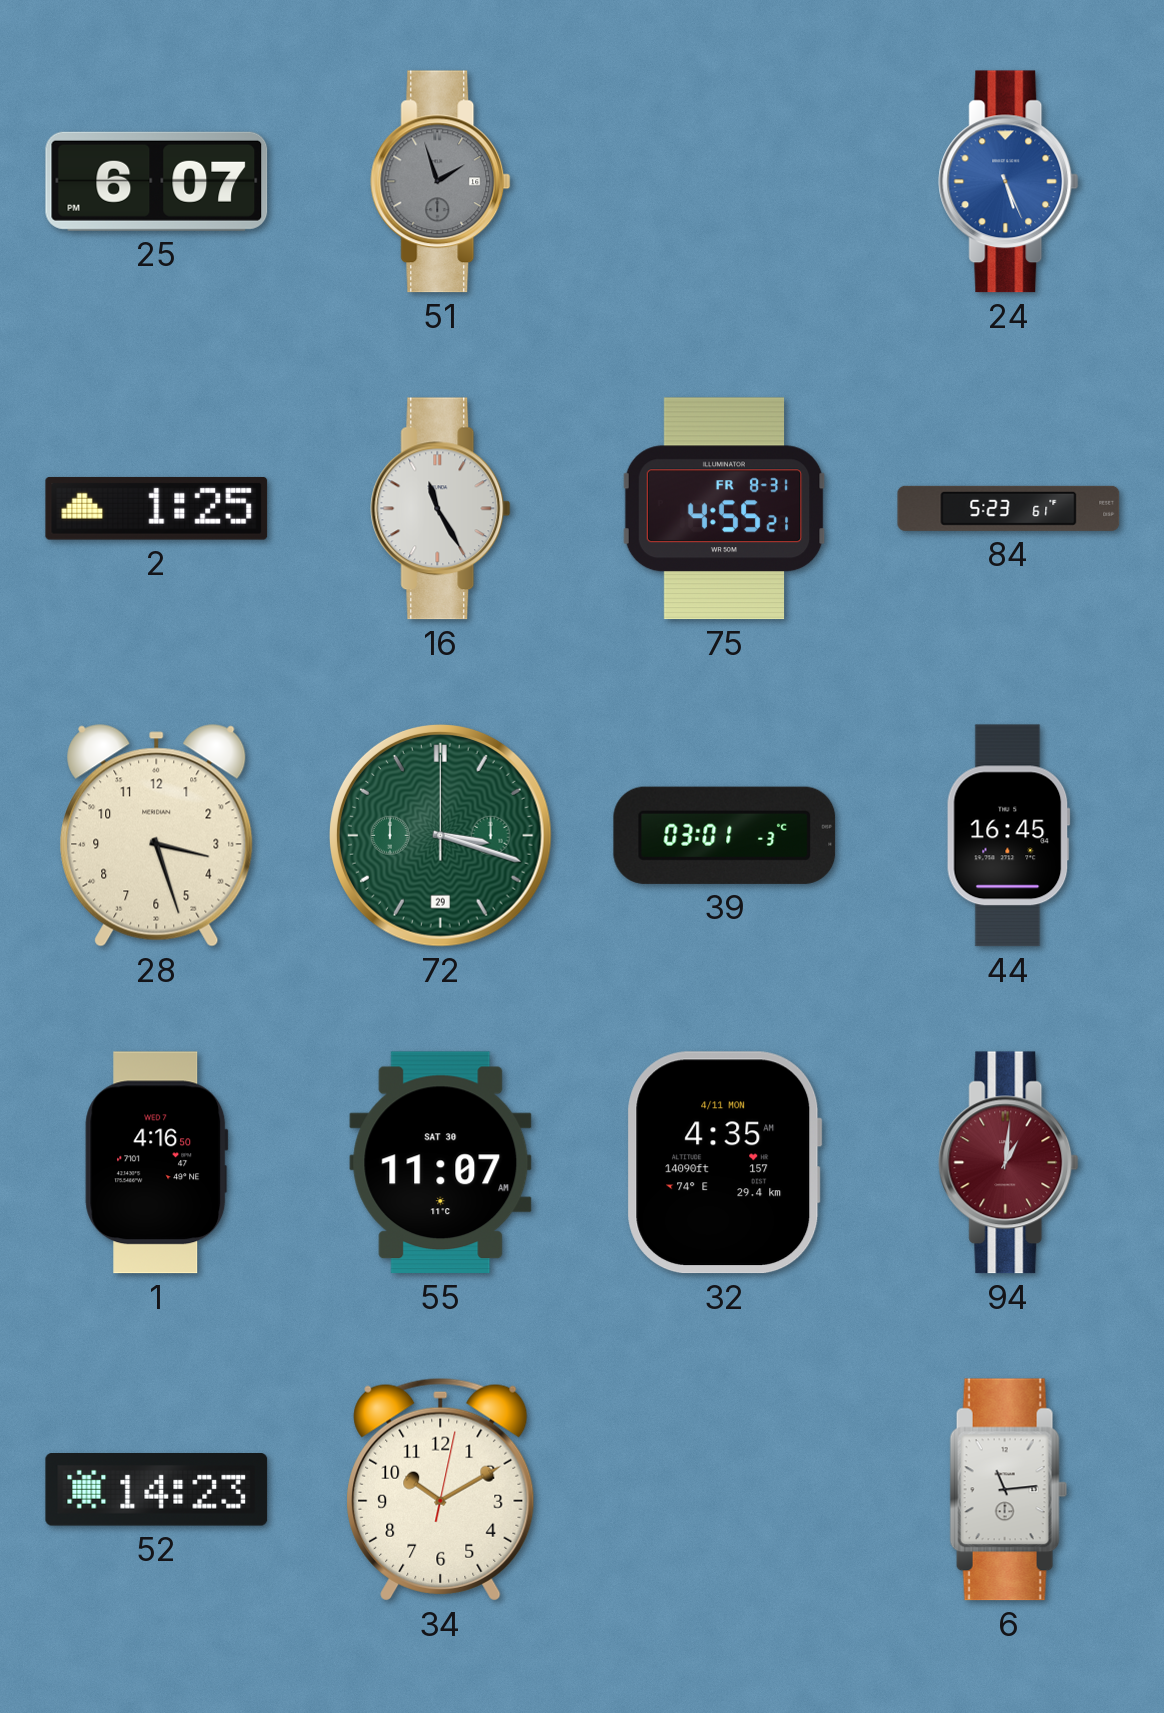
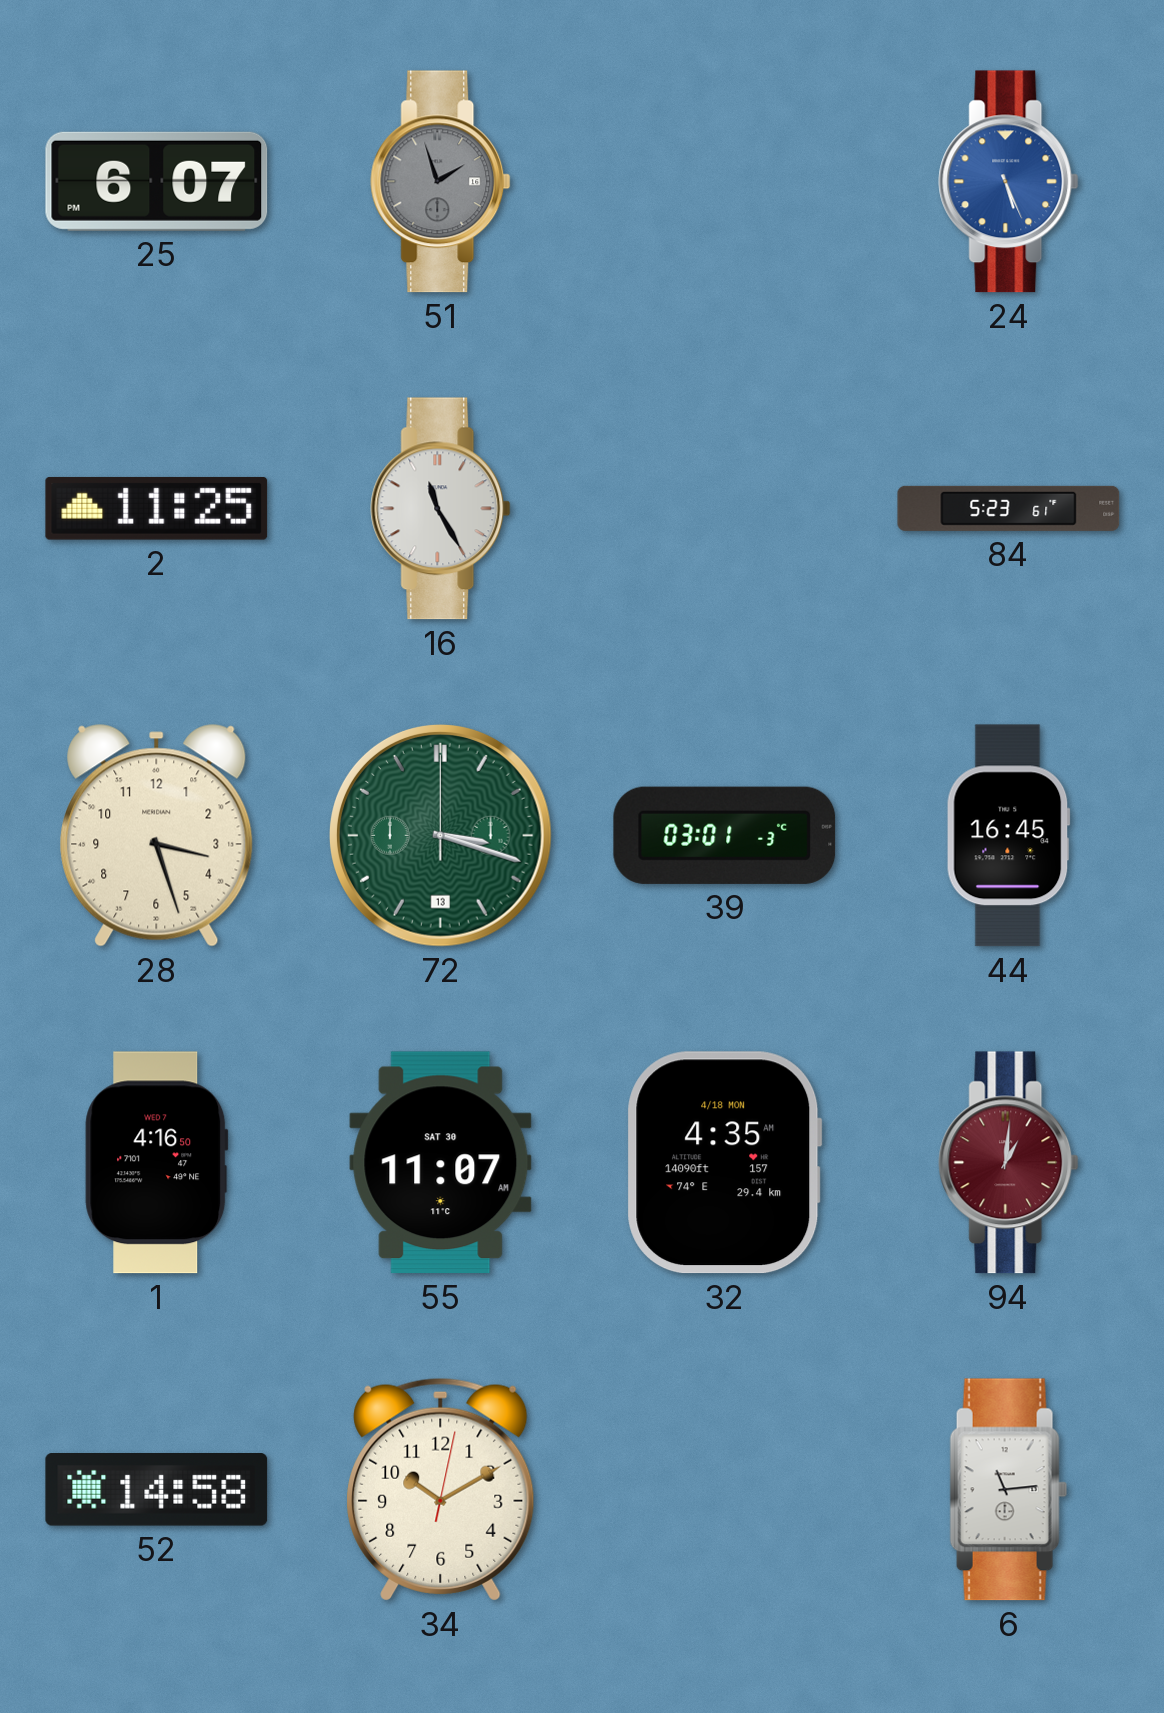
2: 1:25 -> 11:25
75: 4:55 -> none
72 date: 29 -> 13
32 date: 4/11 MON -> 4/18 MON
52: 14:23 -> 14:58
